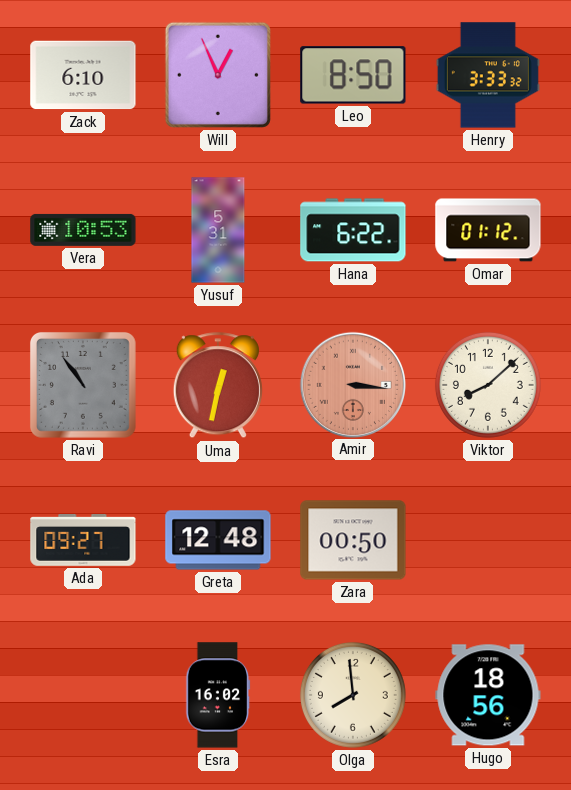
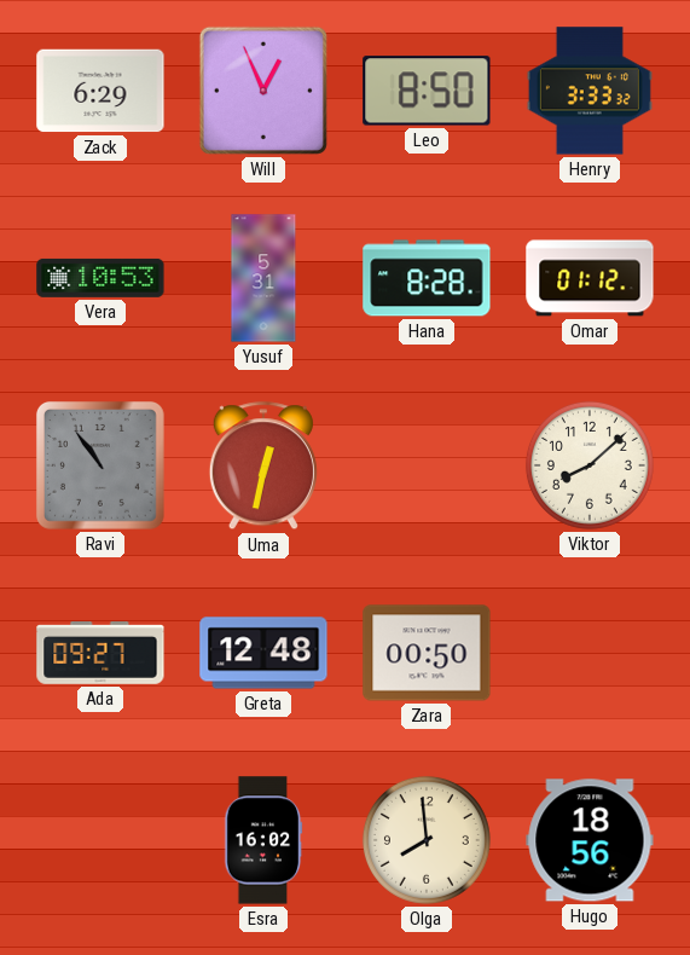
Zack: 6:10 -> 6:29
Hana: 6:22 -> 8:28
Amir: 3:16 -> none
